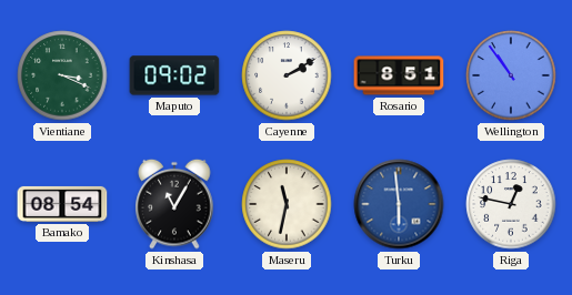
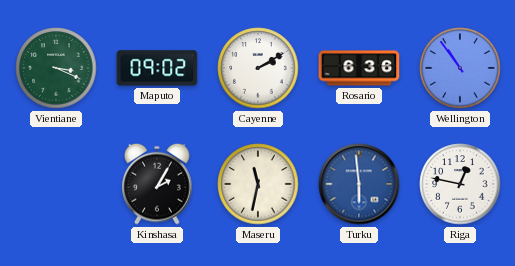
Rosario: 8:51 -> 6:36
Bamako: 08:54 -> none
Kinshasa: 11:05 -> 2:05
